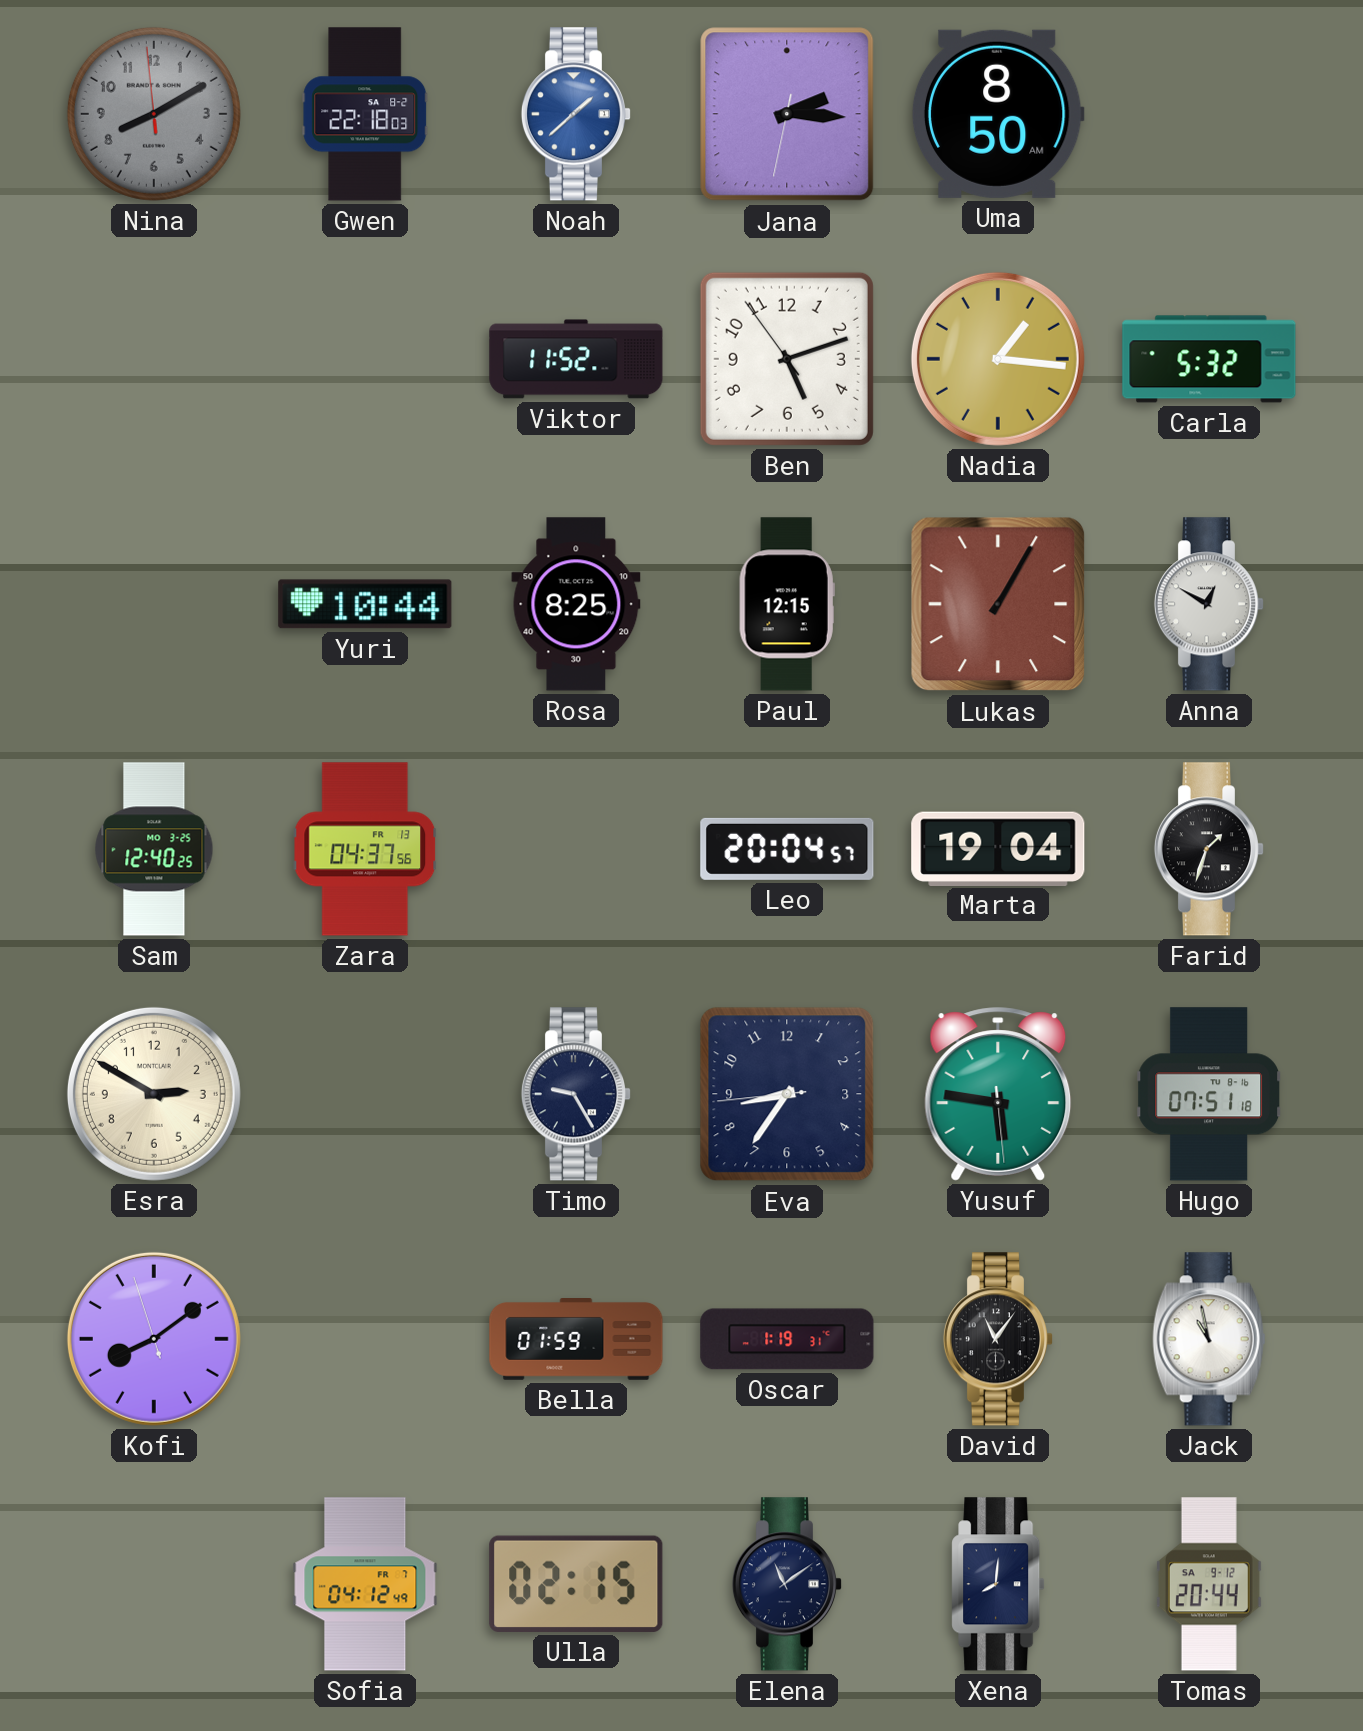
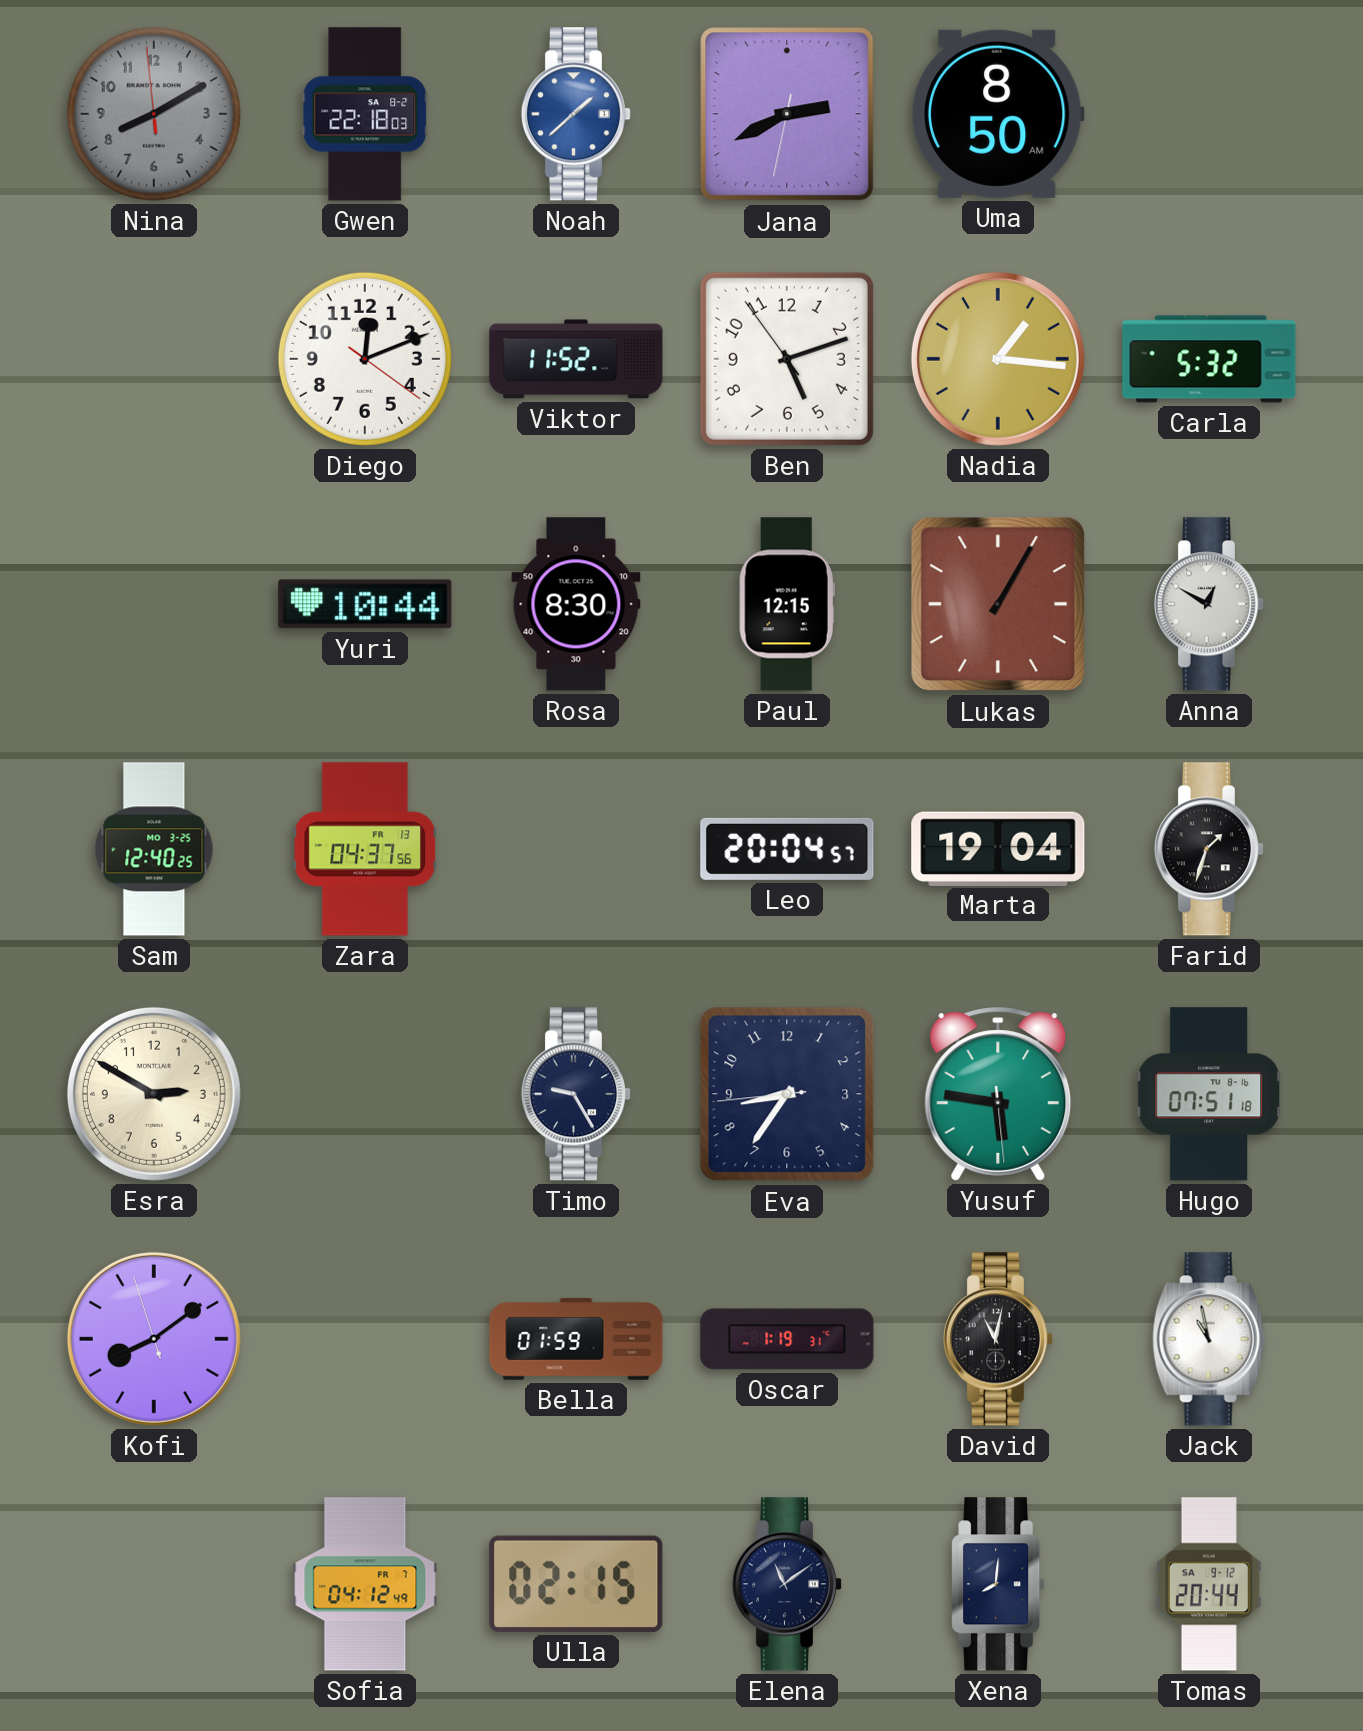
Jana: 2:15 -> 2:40
Diego: none -> 12:11
Rosa: 8:25 -> 8:30
David: 11:06 -> 11:02
